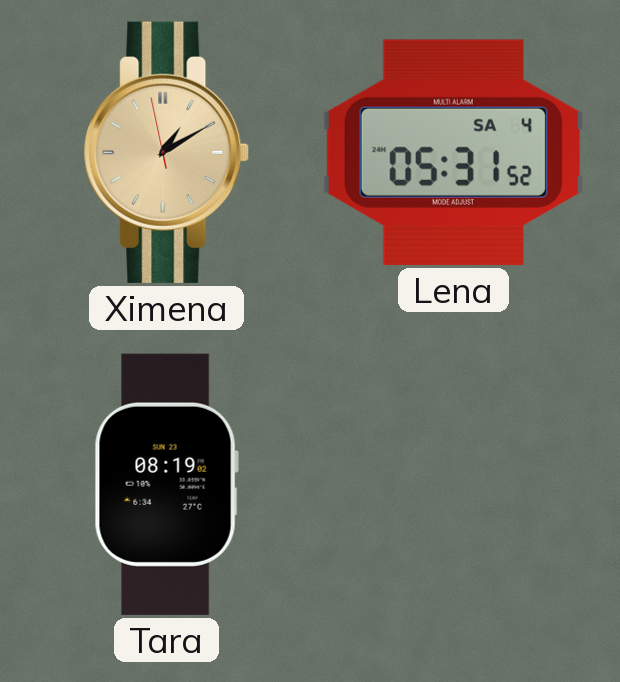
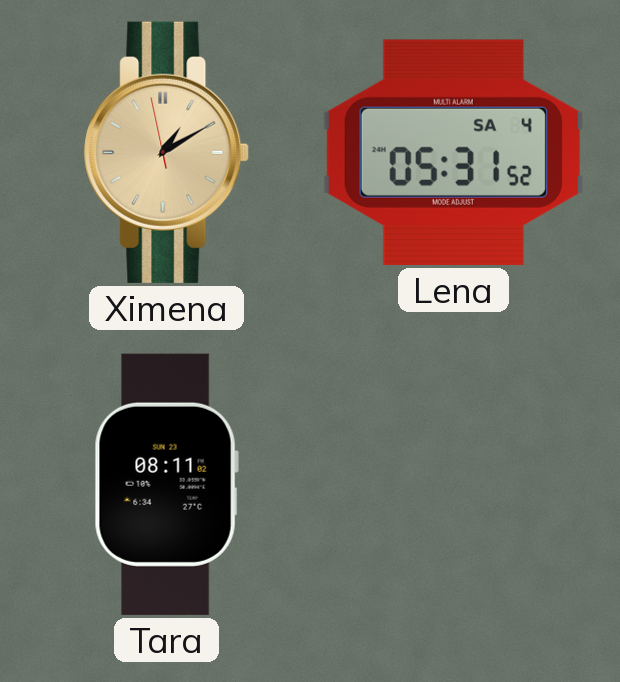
Tara: 08:19 -> 08:11
